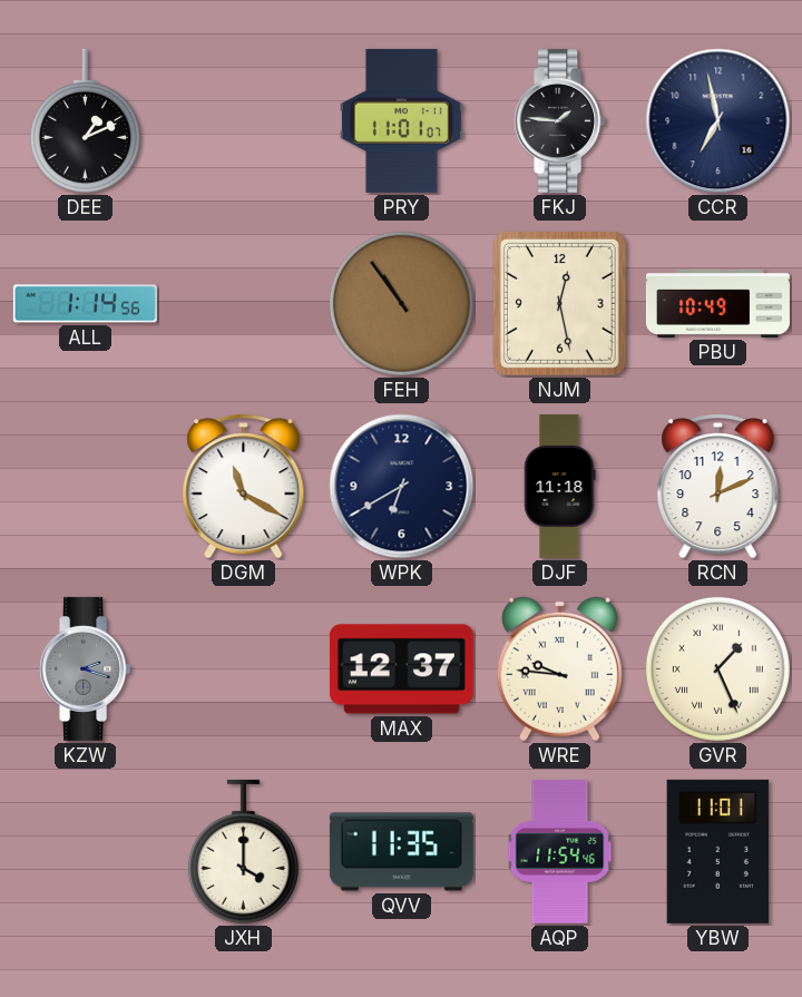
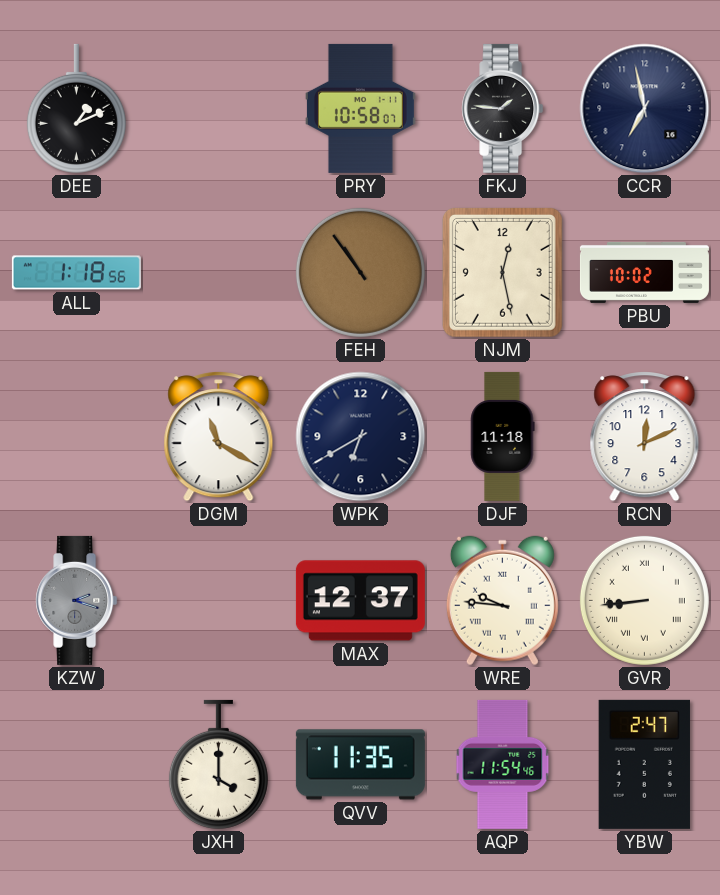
PRY: 11:01 -> 10:58
ALL: 1:14 -> 1:18
PBU: 10:49 -> 10:02
GVR: 1:26 -> 8:44
YBW: 11:01 -> 2:47
